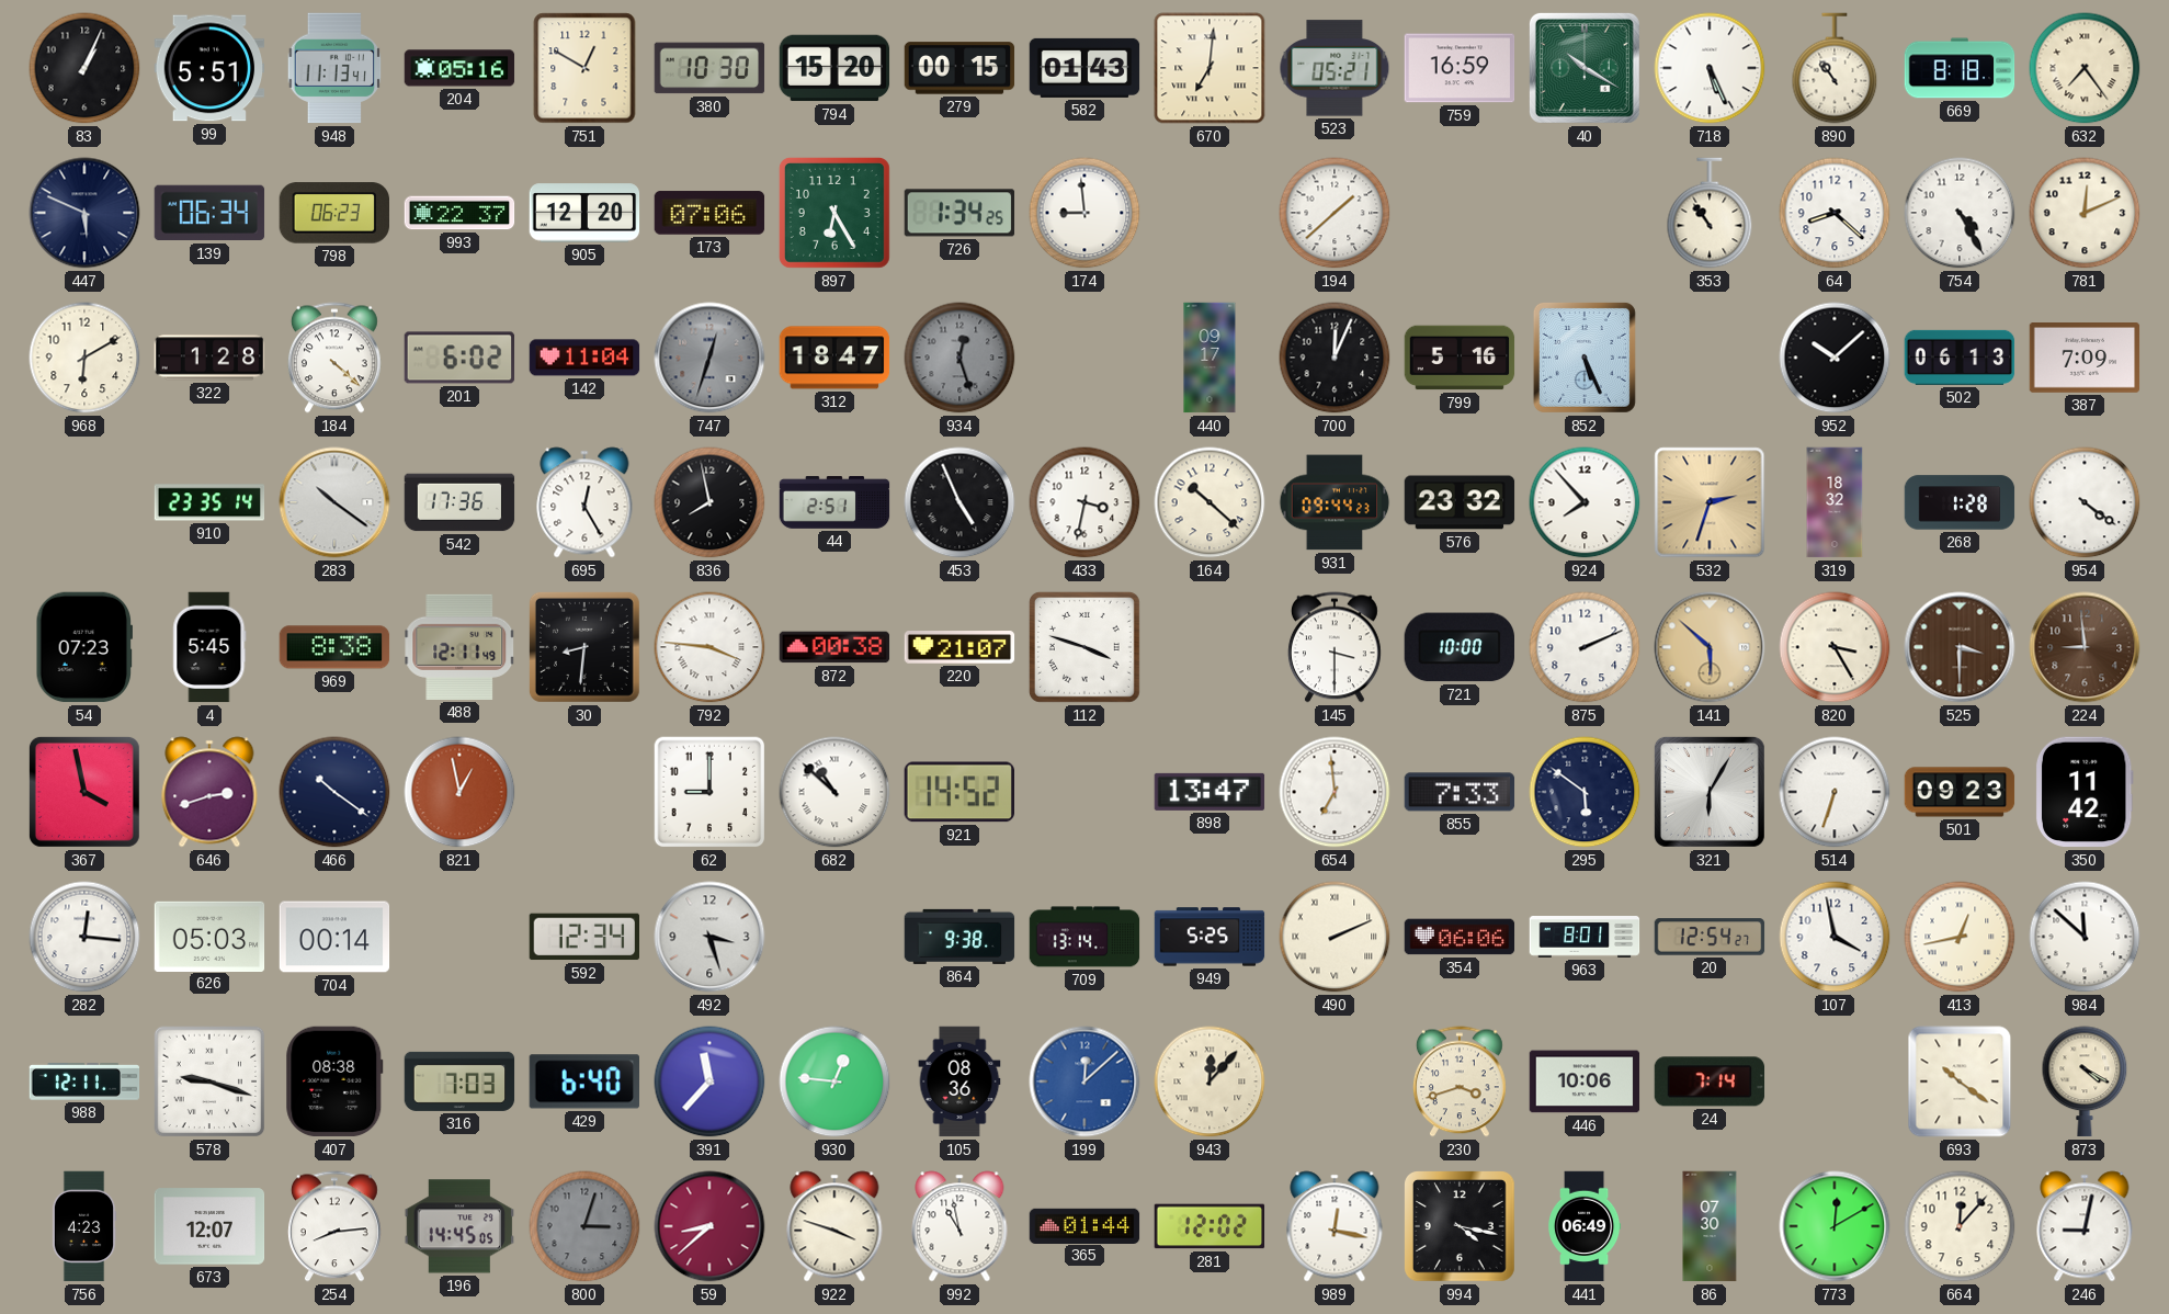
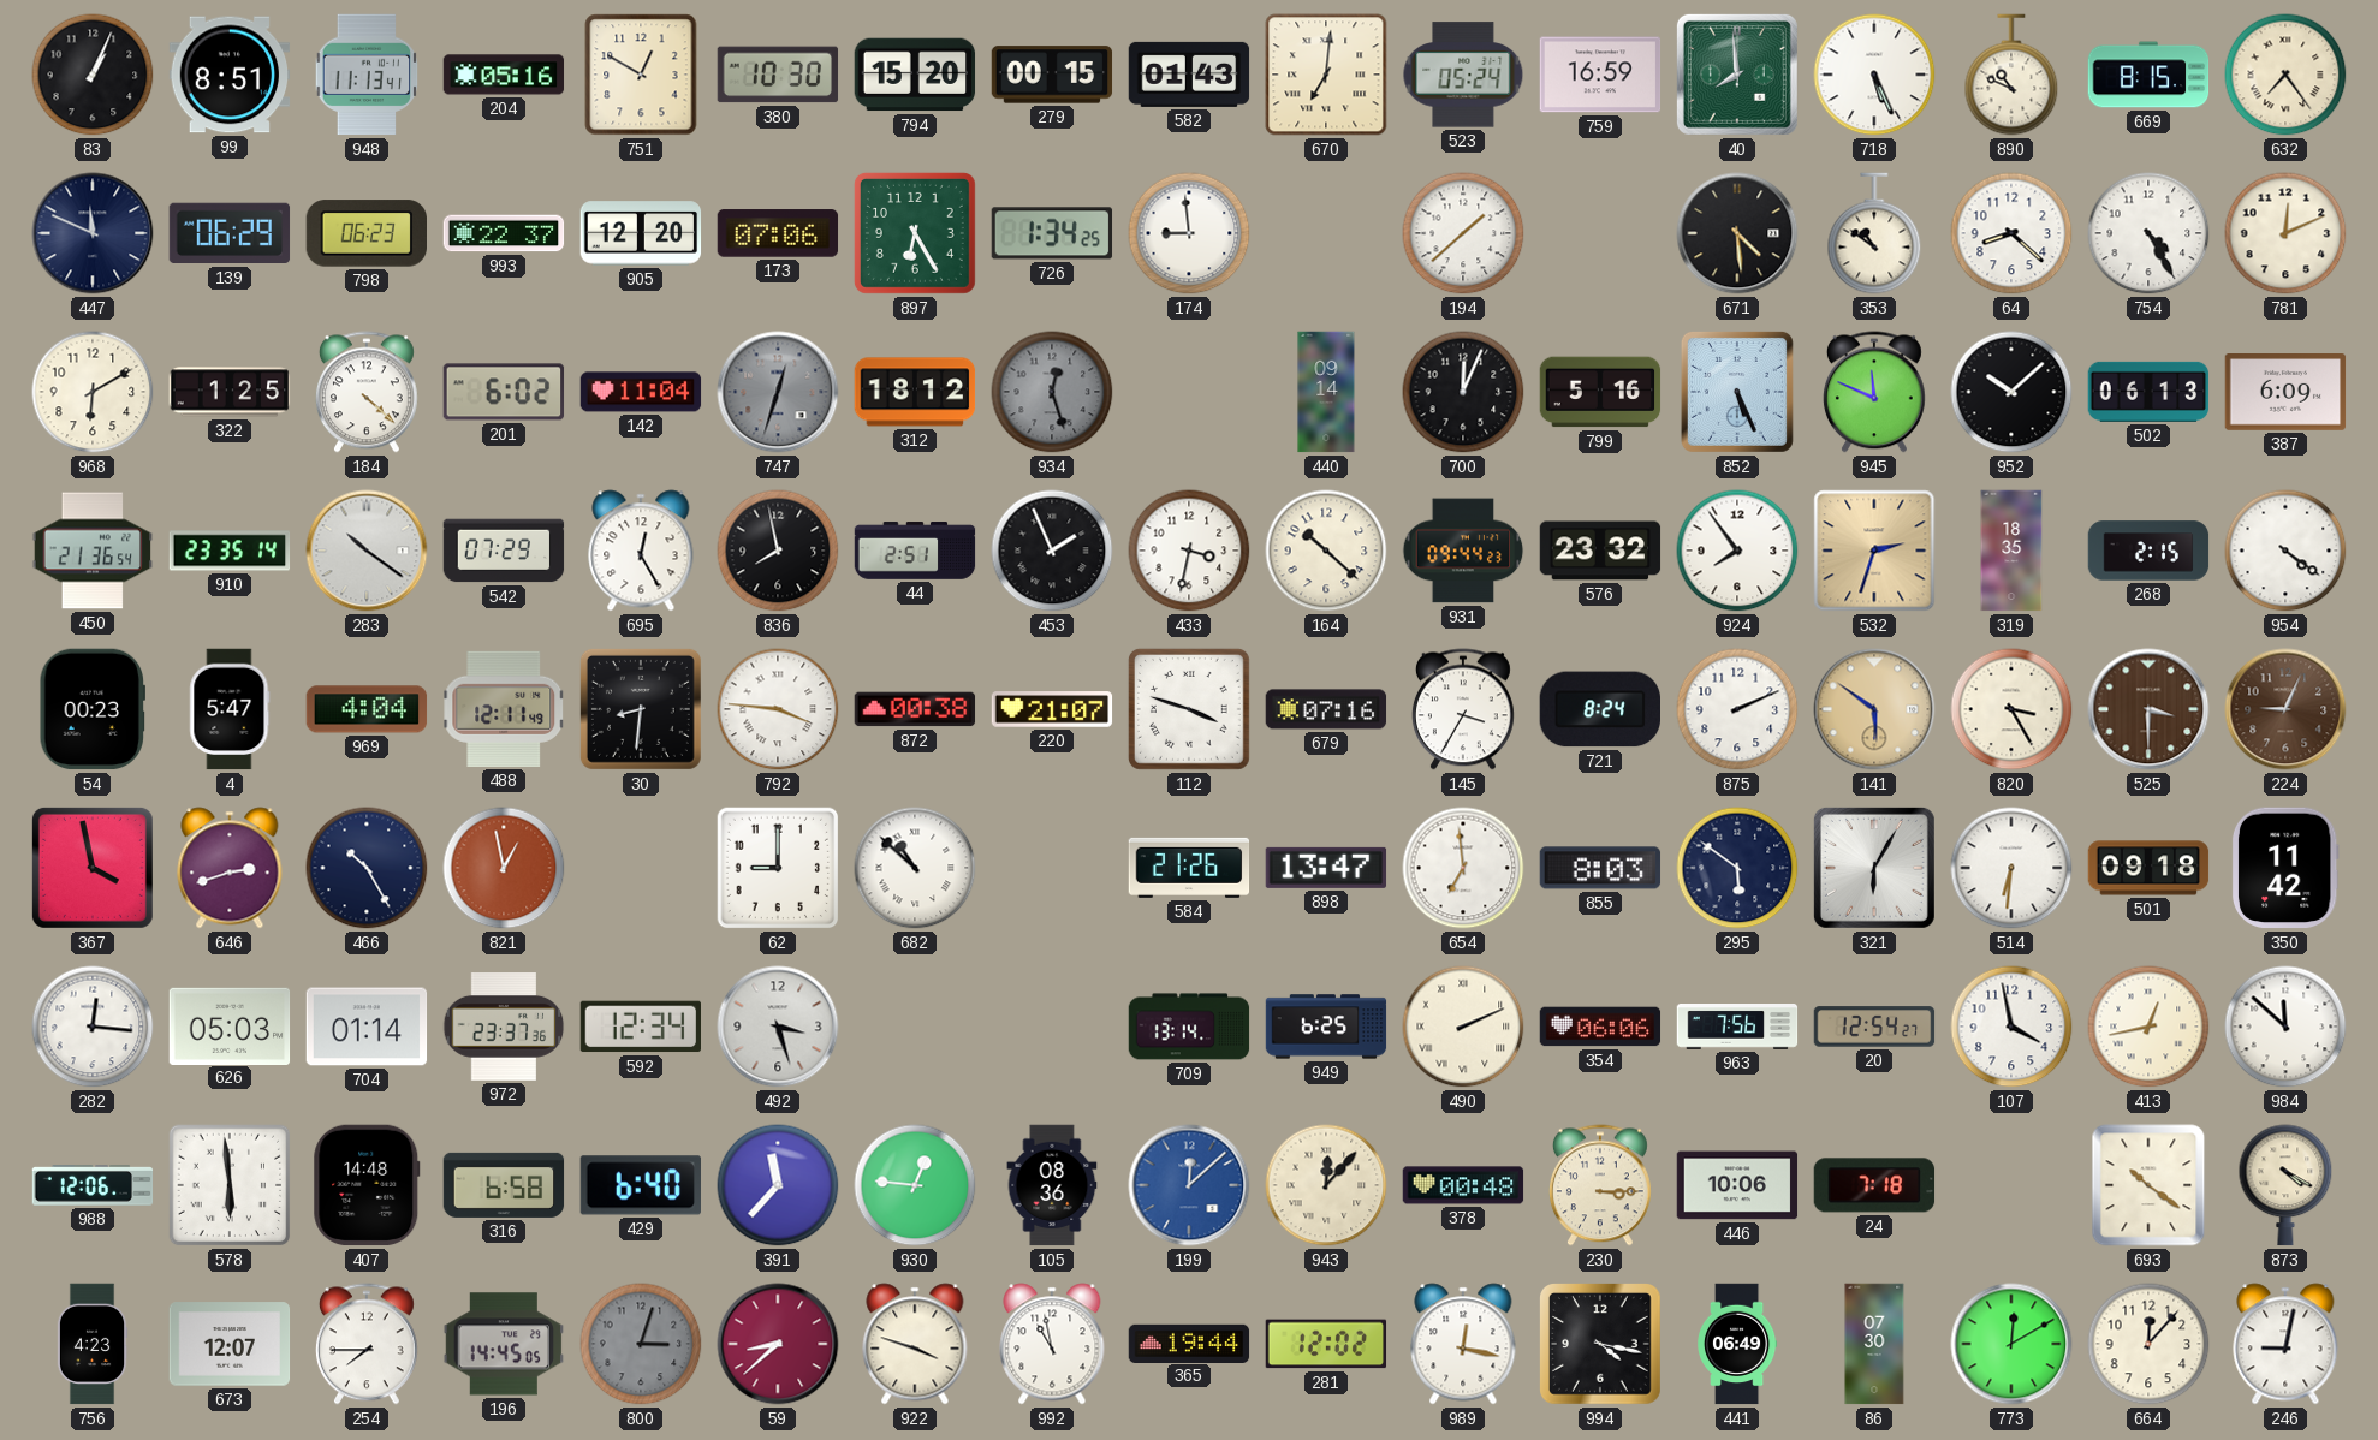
99: 5:51 -> 8:51
523: 05:21 -> 05:24
40: 10:20 -> 7:59
890: 10:54 -> 10:49
669: 8:18 -> 8:15
447: 5:49 -> 11:49
139: 06:34 -> 06:29
671: none -> 4:29
353: 10:54 -> 10:51
322: 1:28 -> 1:25
312: 18:47 -> 18:12
440: 09:17 -> 09:14
945: none -> 11:49
387: 7:09 -> 6:09
450: none -> 21:36
542: 17:36 -> 07:29
453: 4:56 -> 1:56
924: 7:53 -> 7:54
319: 18:32 -> 18:35
268: 1:28 -> 2:15
54: 07:23 -> 00:23
4: 5:45 -> 5:47
969: 8:38 -> 4:04
679: none -> 07:16
145: 3:30 -> 3:35
721: 10:00 -> 8:24
141: 5:52 -> 5:51
224: 8:59 -> 9:04
466: 10:21 -> 10:25
921: 14:52 -> none
584: none -> 21:26
855: 7:33 -> 8:03
514: 6:33 -> 6:31
501: 09:23 -> 09:18
704: 00:14 -> 01:14
972: none -> 23:37
864: 9:38 -> none
949: 5:25 -> 6:25
963: 8:01 -> 7:56
988: 12:11 -> 12:06
578: 9:18 -> 5:59
407: 08:38 -> 14:48
316: 7:03 -> 6:58
378: none -> 00:48
230: 3:42 -> 3:15
24: 7:14 -> 7:18
254: 8:14 -> 7:45
365: 01:44 -> 19:44
